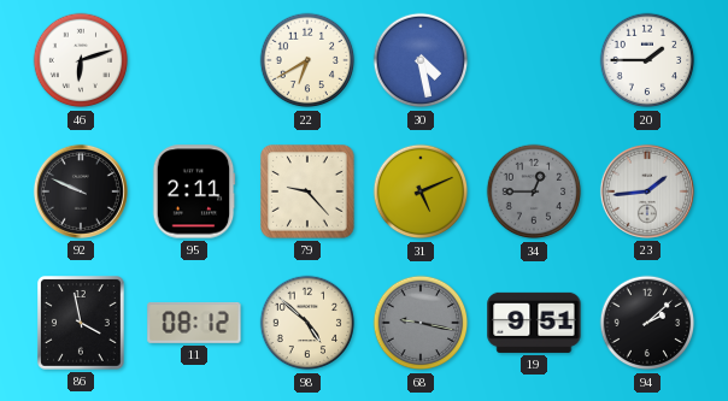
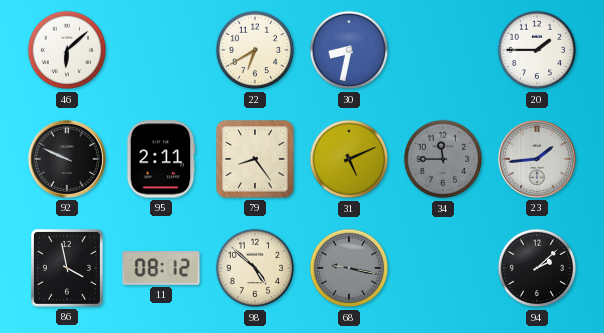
46: 6:12 -> 6:08
30: 4:28 -> 8:32
79: 9:23 -> 8:24
34: 12:45 -> 11:45
19: 9:51 -> none
